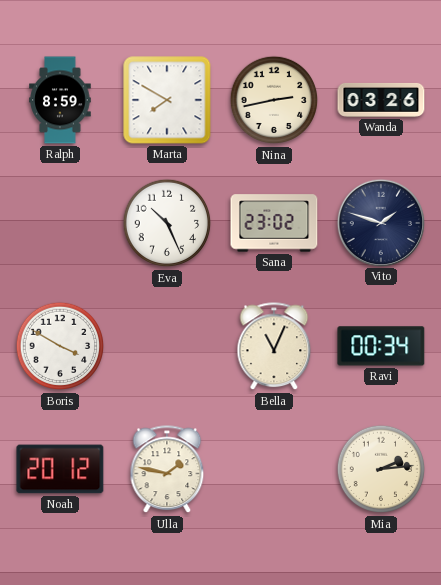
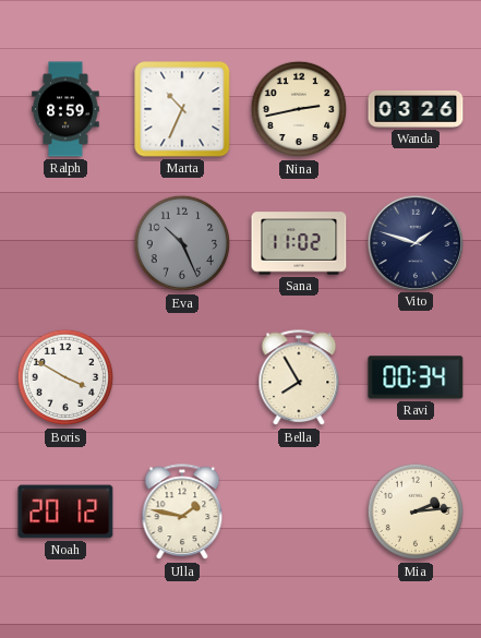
Marta: 7:50 -> 10:34
Eva dial: white -> grey
Sana: 23:02 -> 11:02
Bella: 11:04 -> 7:55
